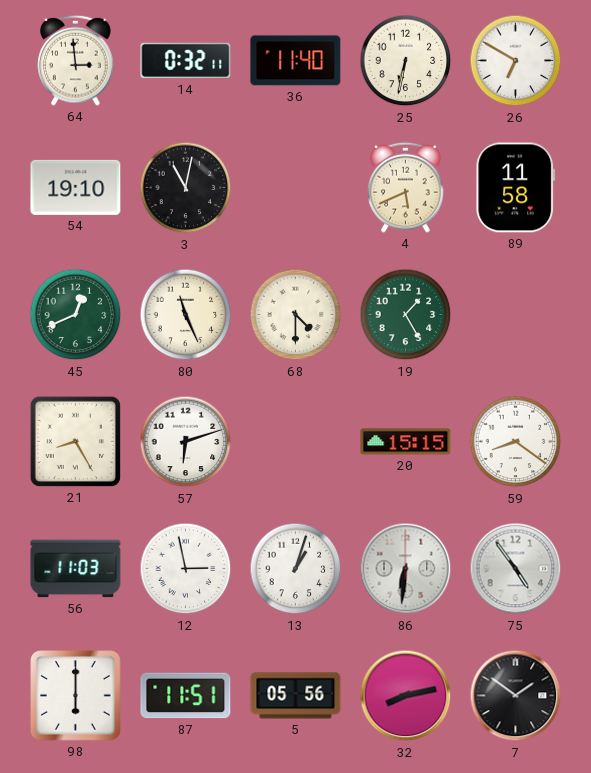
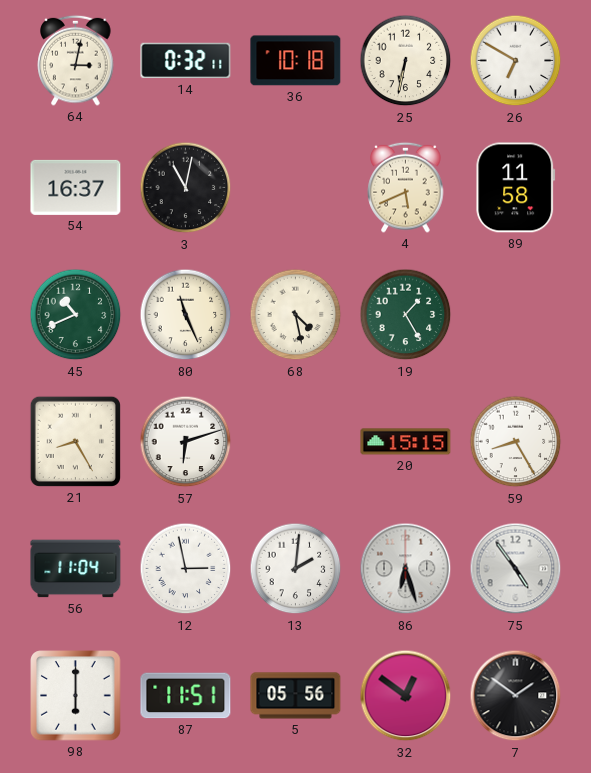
64: 2:59 -> 3:02
36: 11:40 -> 10:18
54: 19:10 -> 16:37
45: 12:41 -> 10:41
68: 4:30 -> 4:28
59: 8:21 -> 8:25
56: 11:03 -> 11:04
13: 1:03 -> 2:01
86: 6:31 -> 6:27
32: 8:13 -> 12:51
